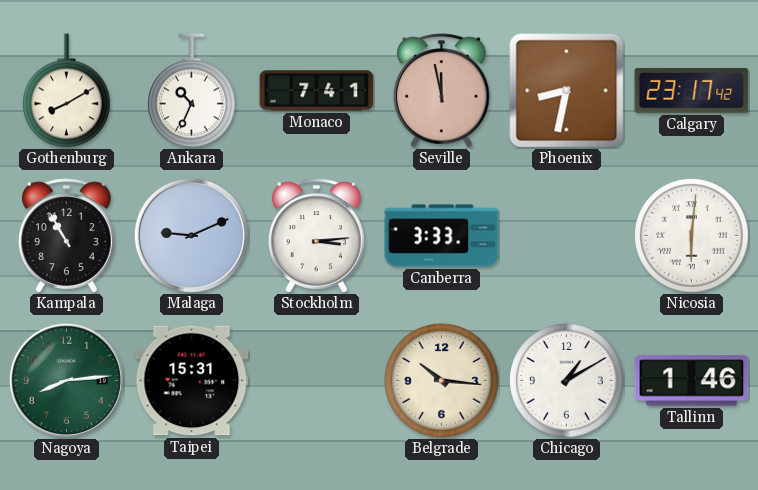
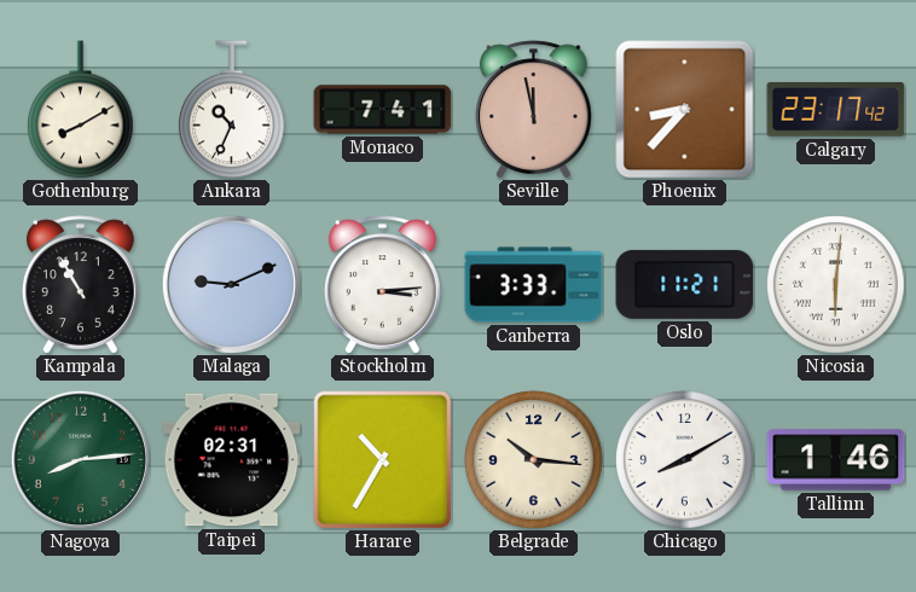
Phoenix: 8:32 -> 8:37
Oslo: none -> 11:21
Taipei: 15:31 -> 02:31
Harare: none -> 10:35
Chicago: 1:10 -> 8:10
